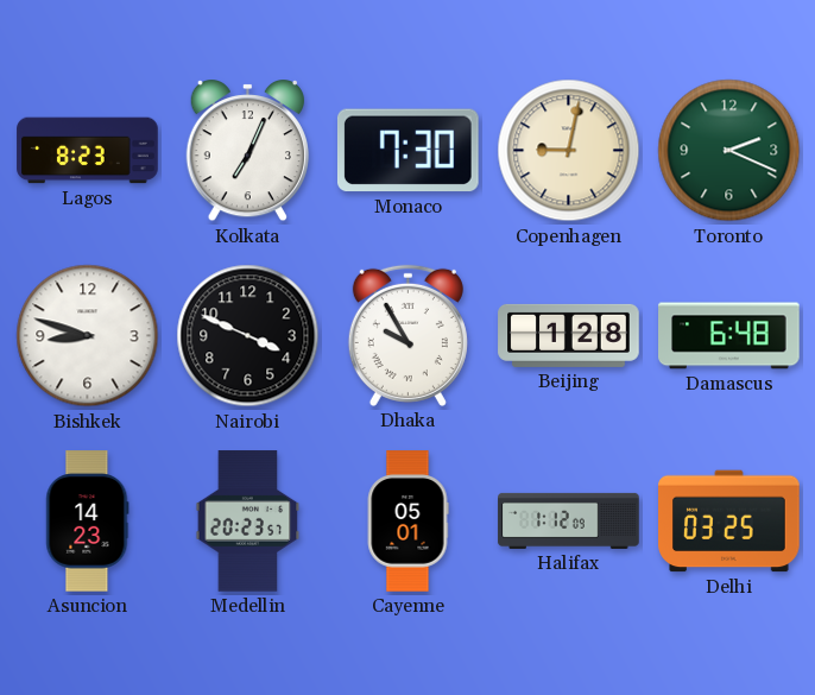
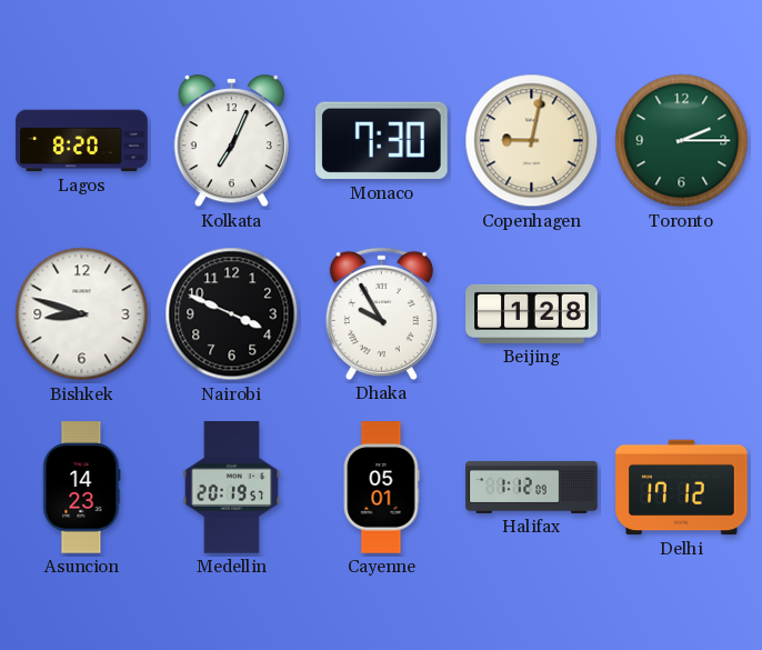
Lagos: 8:23 -> 8:20
Toronto: 2:19 -> 2:15
Damascus: 6:48 -> none
Medellin: 20:23 -> 20:19
Delhi: 03:25 -> 17:12
